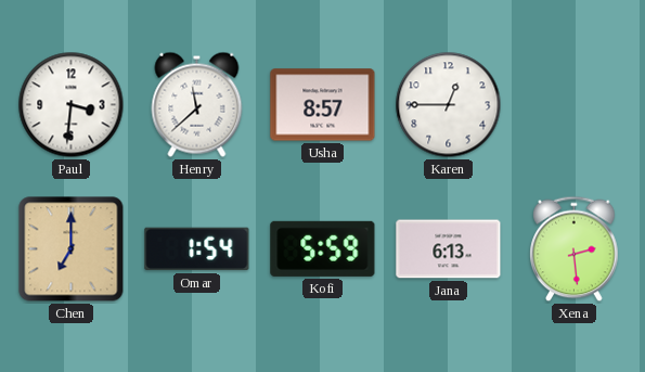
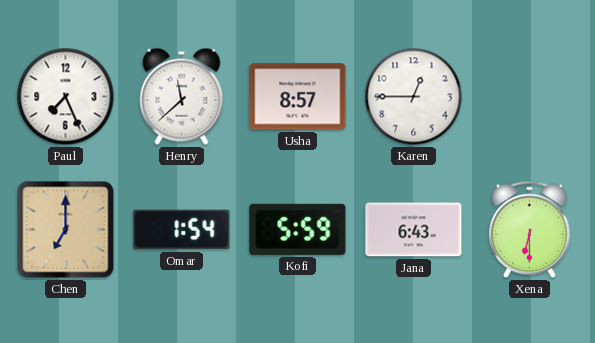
Paul: 3:31 -> 7:26
Jana: 6:13 -> 6:43
Xena: 2:29 -> 6:30
